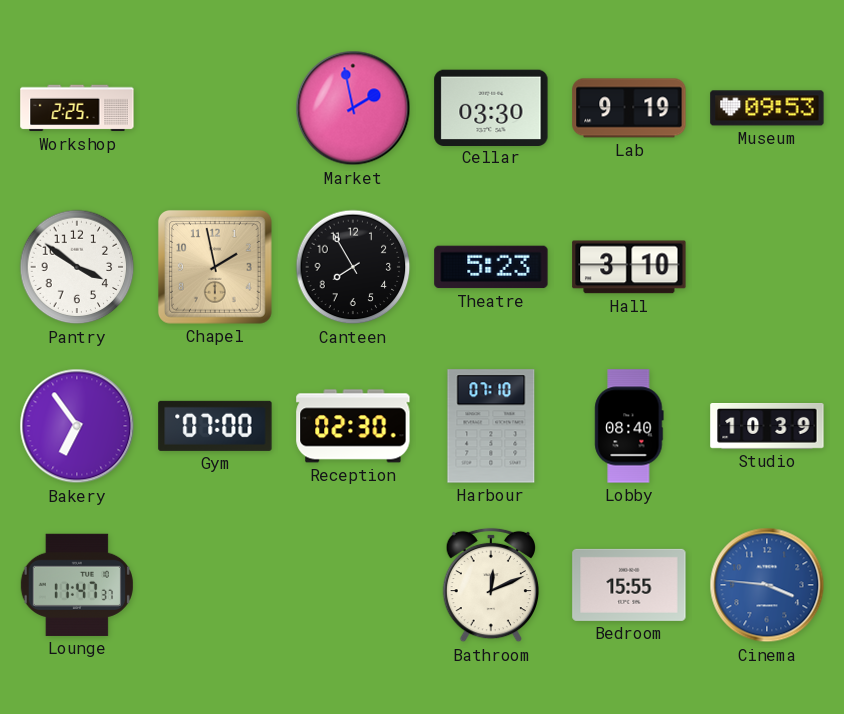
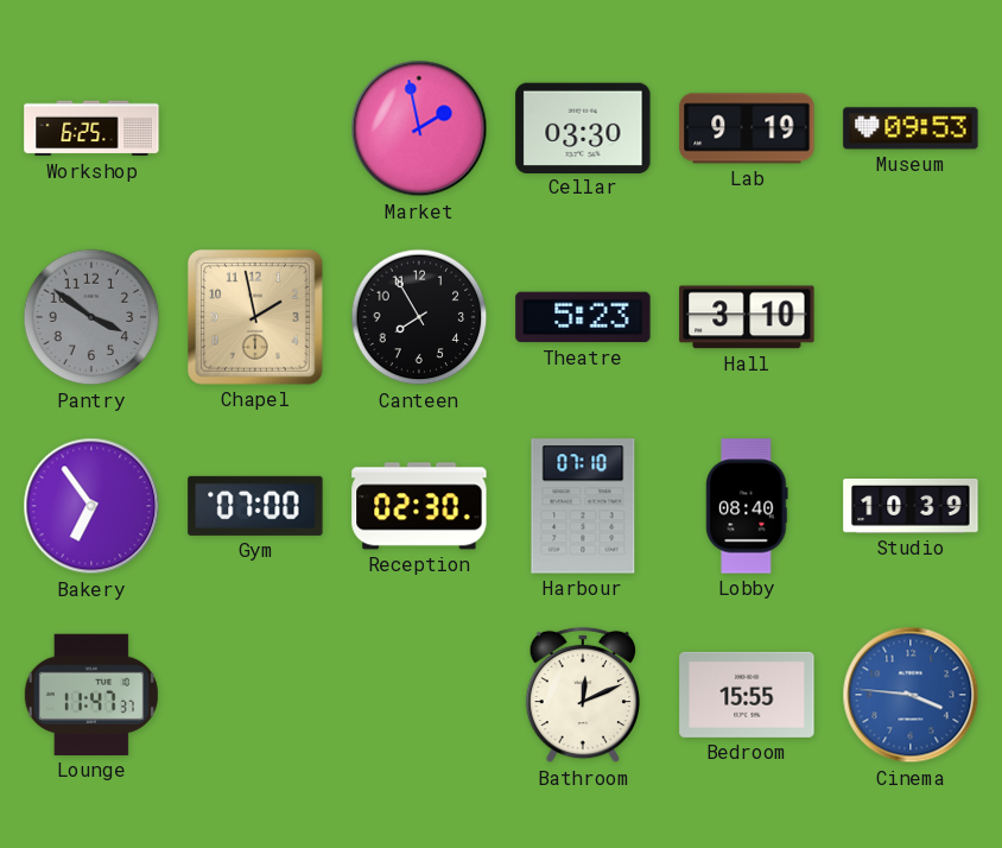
Workshop: 2:25 -> 6:25
Pantry dial: white -> grey
